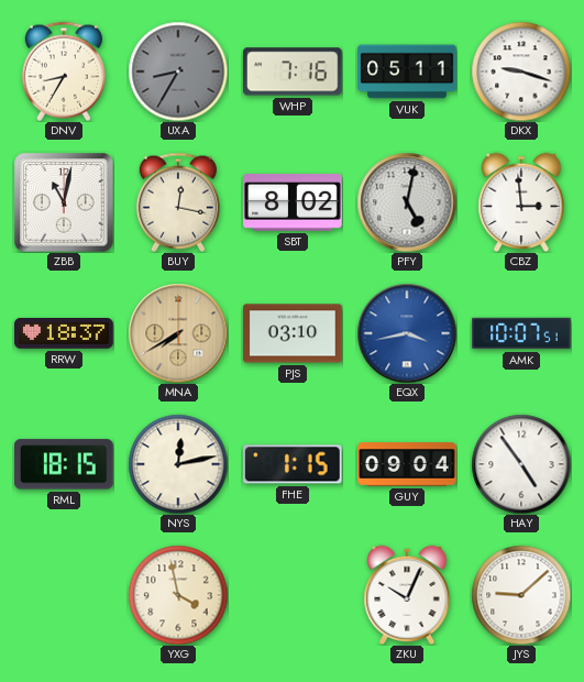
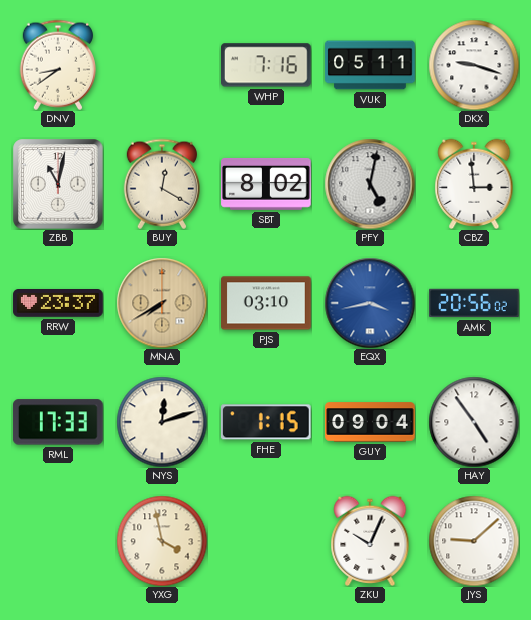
DNV: 8:35 -> 8:39
UXA: 8:35 -> none
BUY: 12:17 -> 12:20
RRW: 18:37 -> 23:37
AMK: 10:07 -> 20:56
RML: 18:15 -> 17:33
NYS: 12:13 -> 12:12
